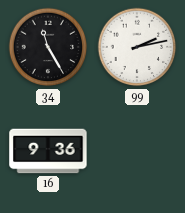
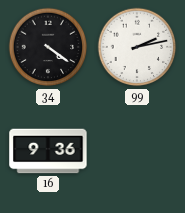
34: 11:25 -> 4:21
